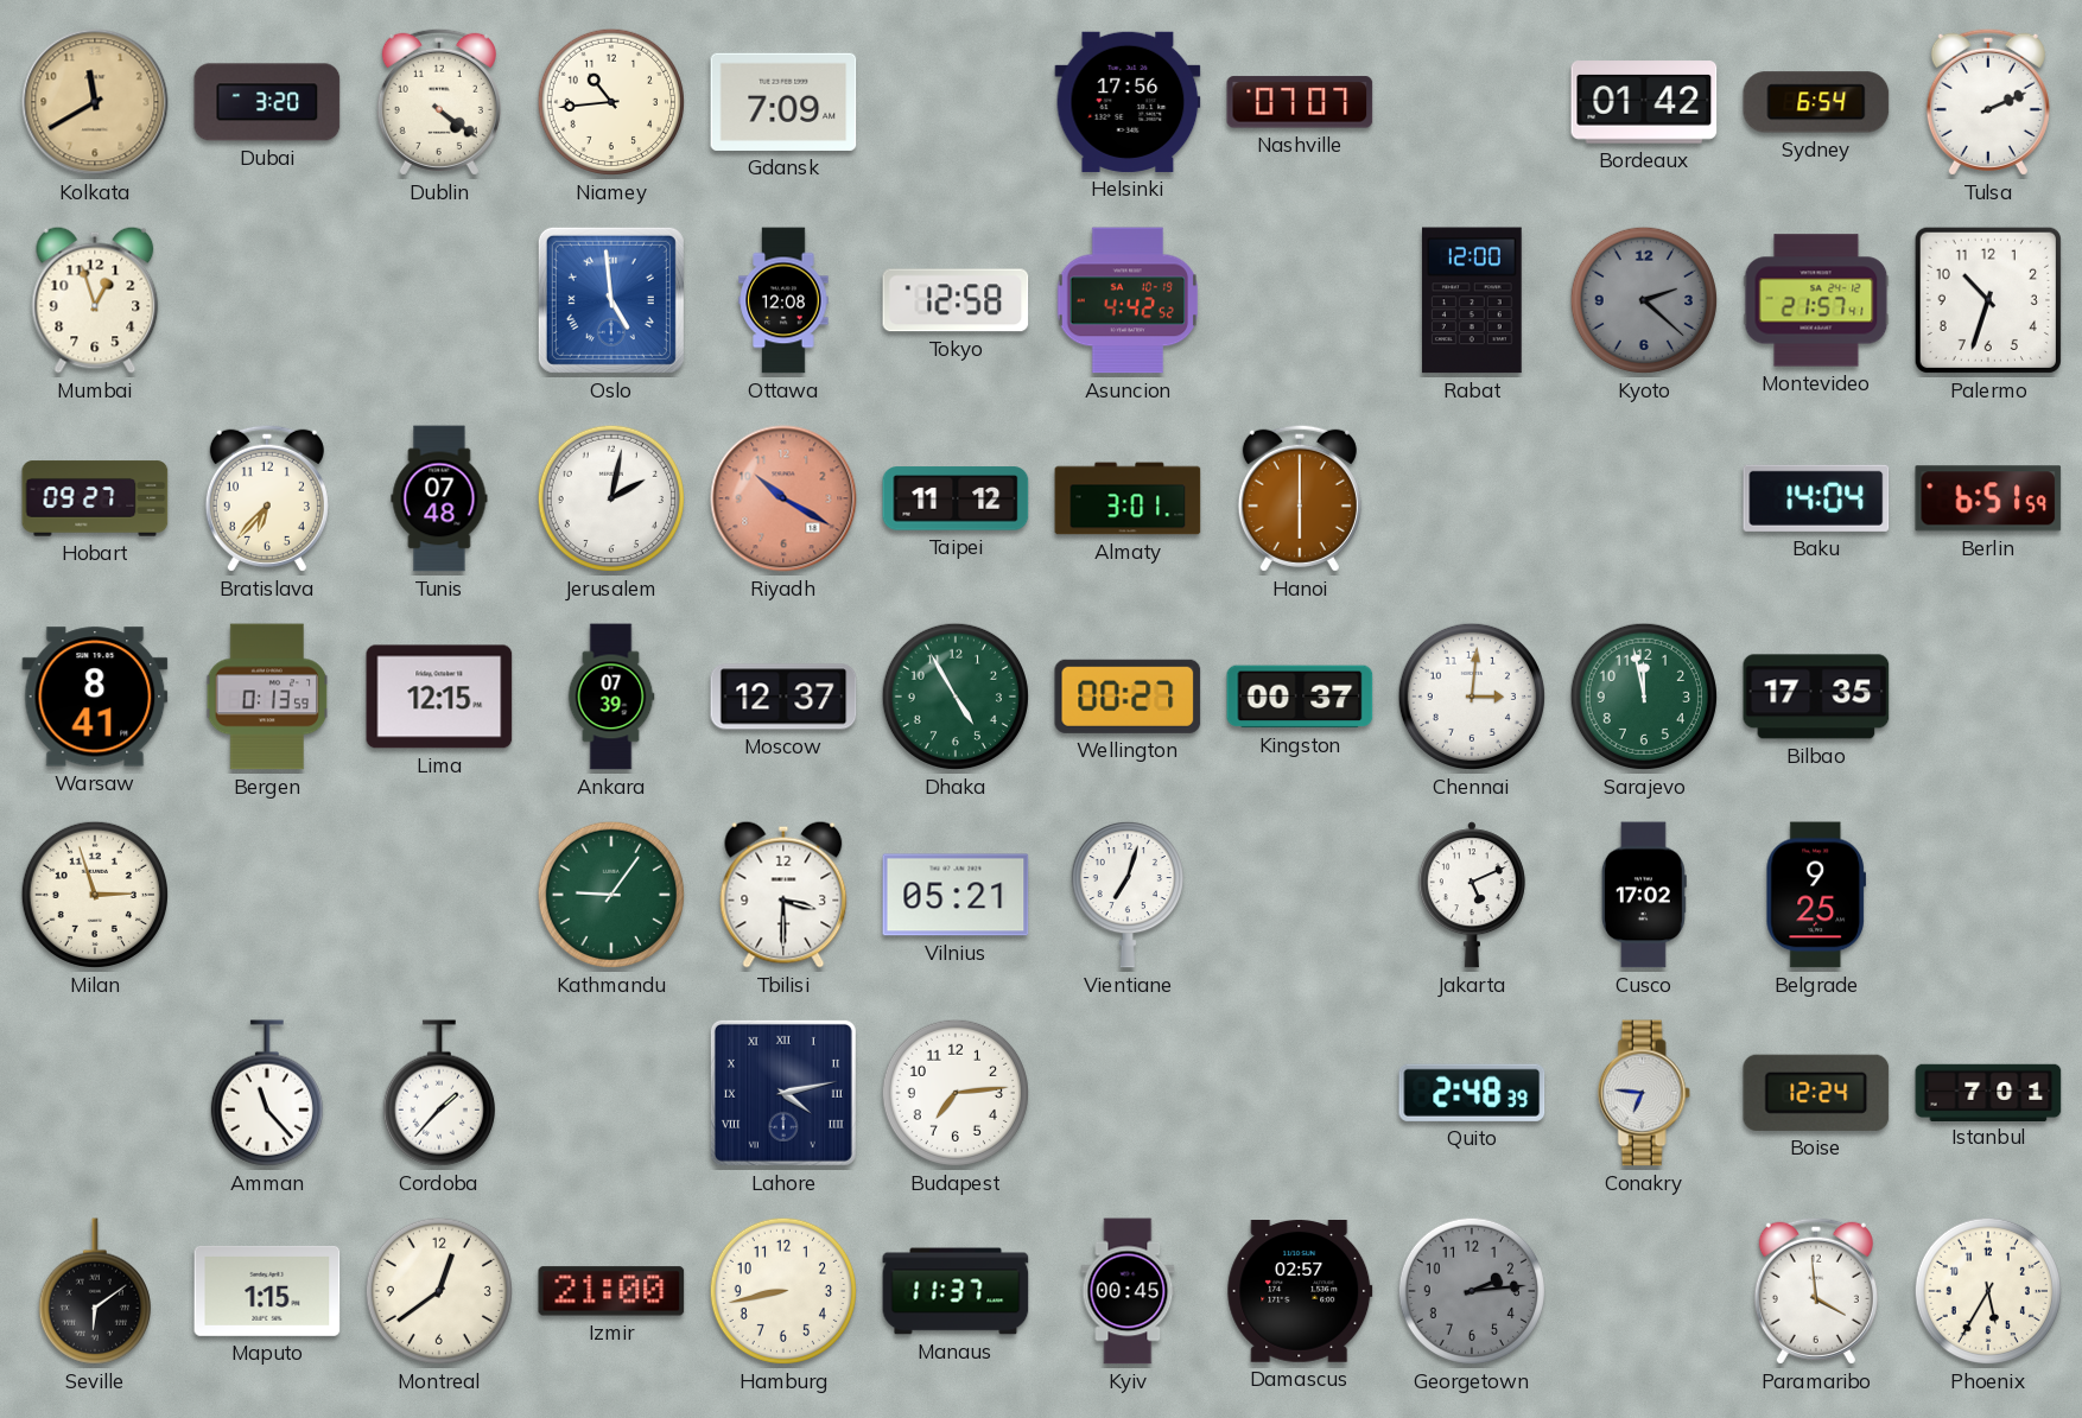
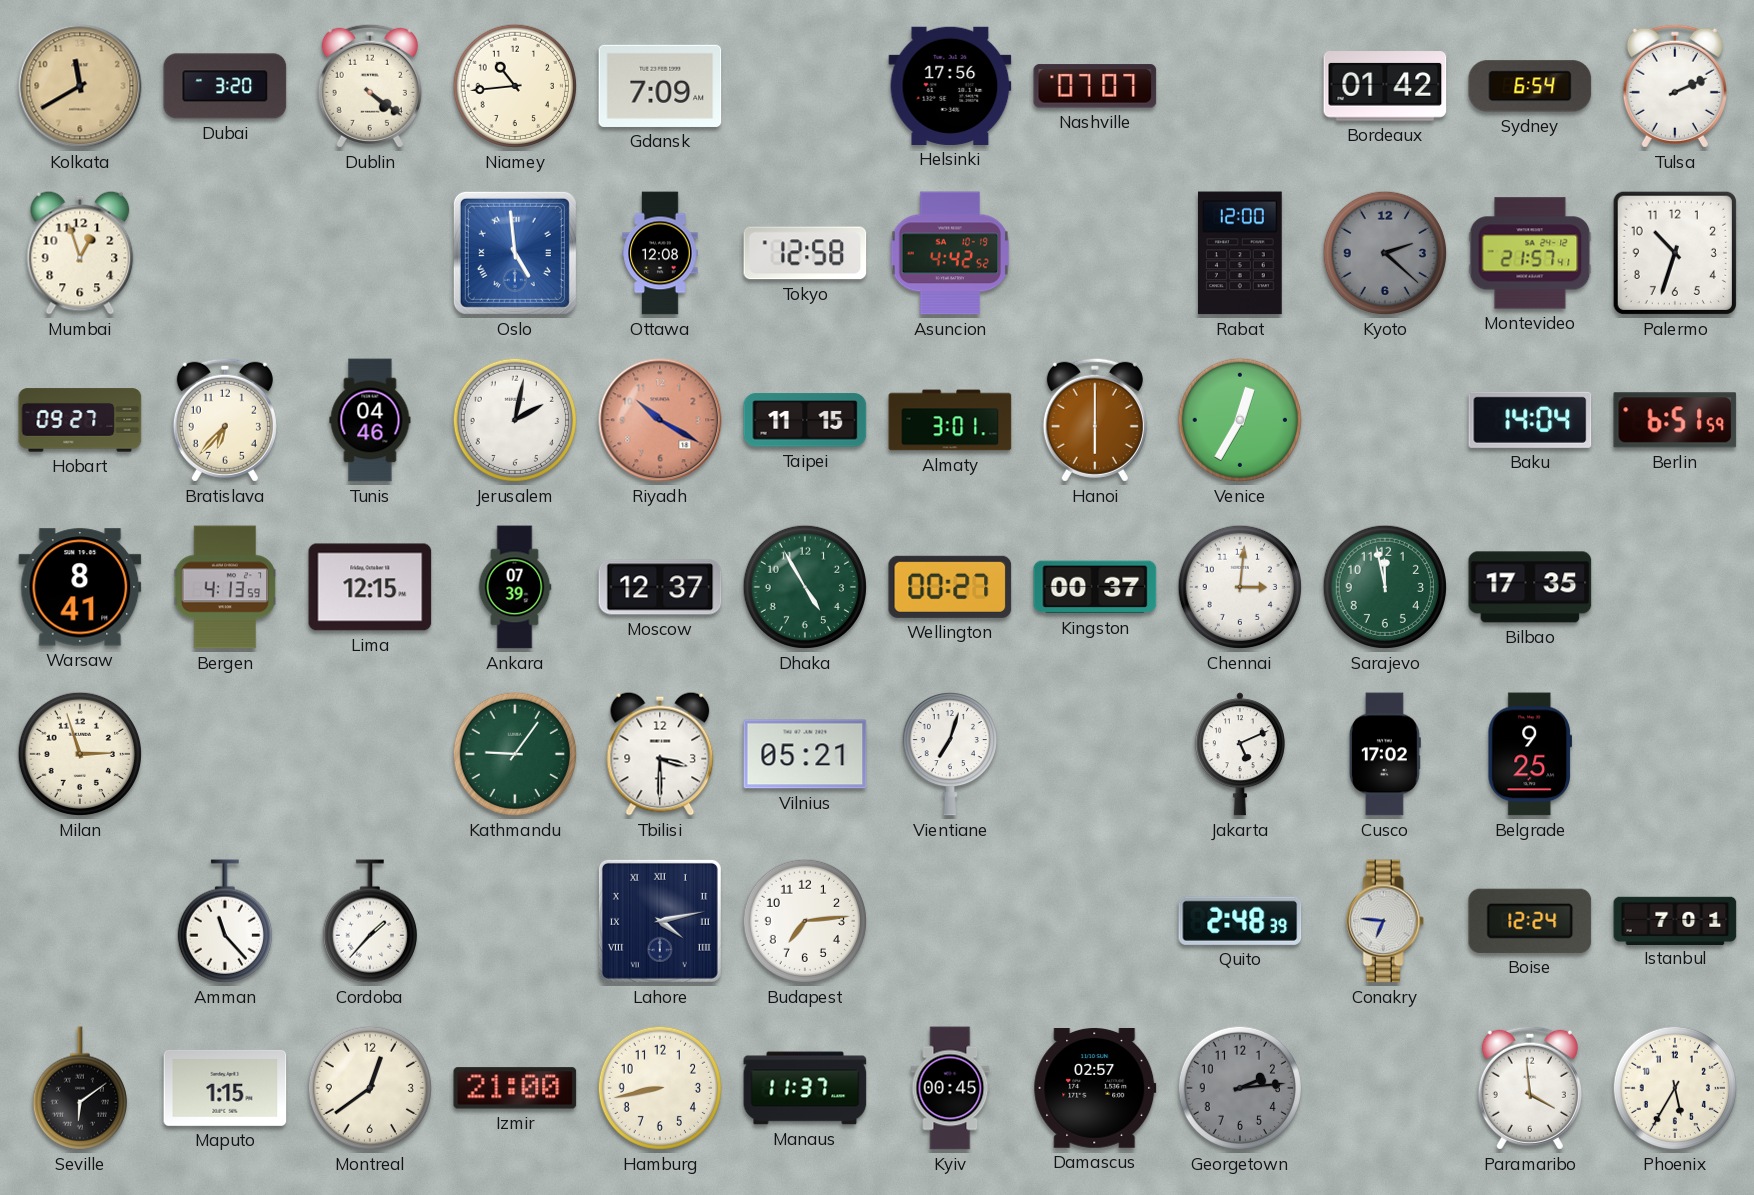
Tunis: 07:48 -> 04:46
Taipei: 11:12 -> 11:15
Venice: none -> 12:35
Bergen: 0:13 -> 4:13
